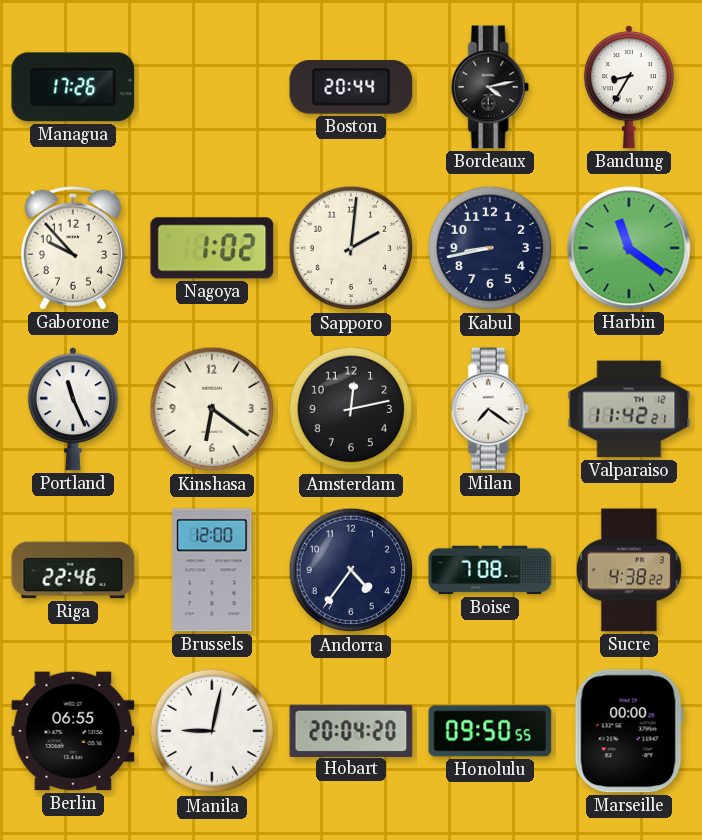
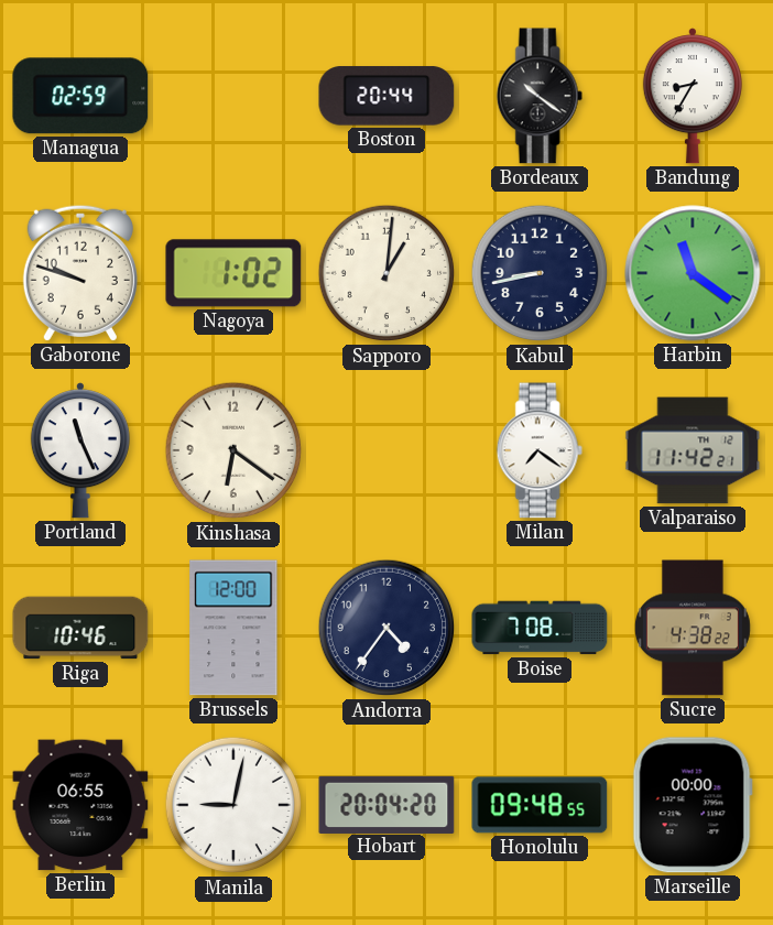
Managua: 17:26 -> 02:59
Bordeaux: 4:13 -> 10:21
Gaborone: 9:53 -> 9:48
Sapporo: 2:01 -> 1:01
Amsterdam: 12:13 -> none
Riga: 22:46 -> 10:46
Honolulu: 09:50 -> 09:48
